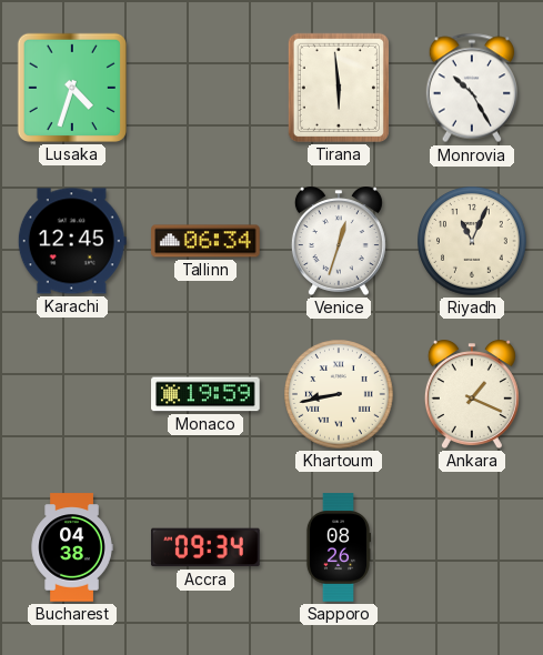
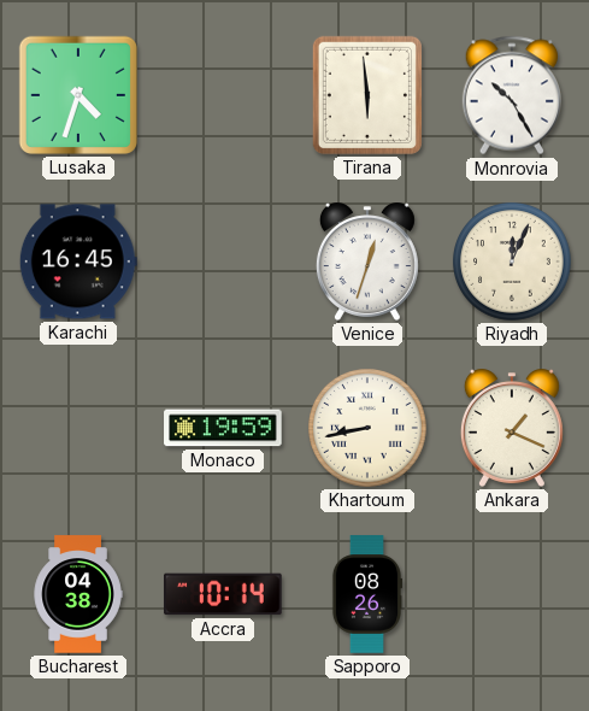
Karachi: 12:45 -> 16:45
Tallinn: 06:34 -> none
Riyadh: 11:04 -> 12:04
Accra: 09:34 -> 10:14
